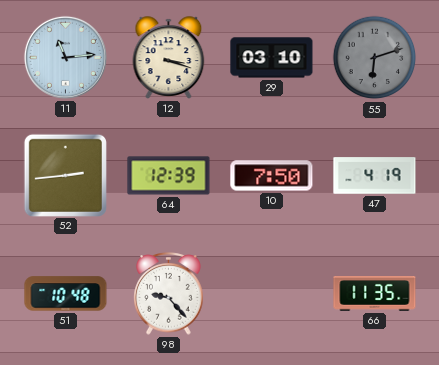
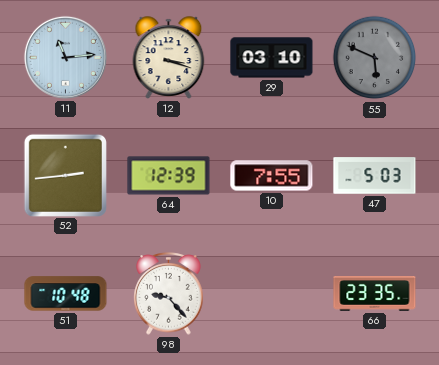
55: 6:12 -> 5:49
10: 7:50 -> 7:55
47: 4:19 -> 5:03
66: 11:35 -> 23:35
